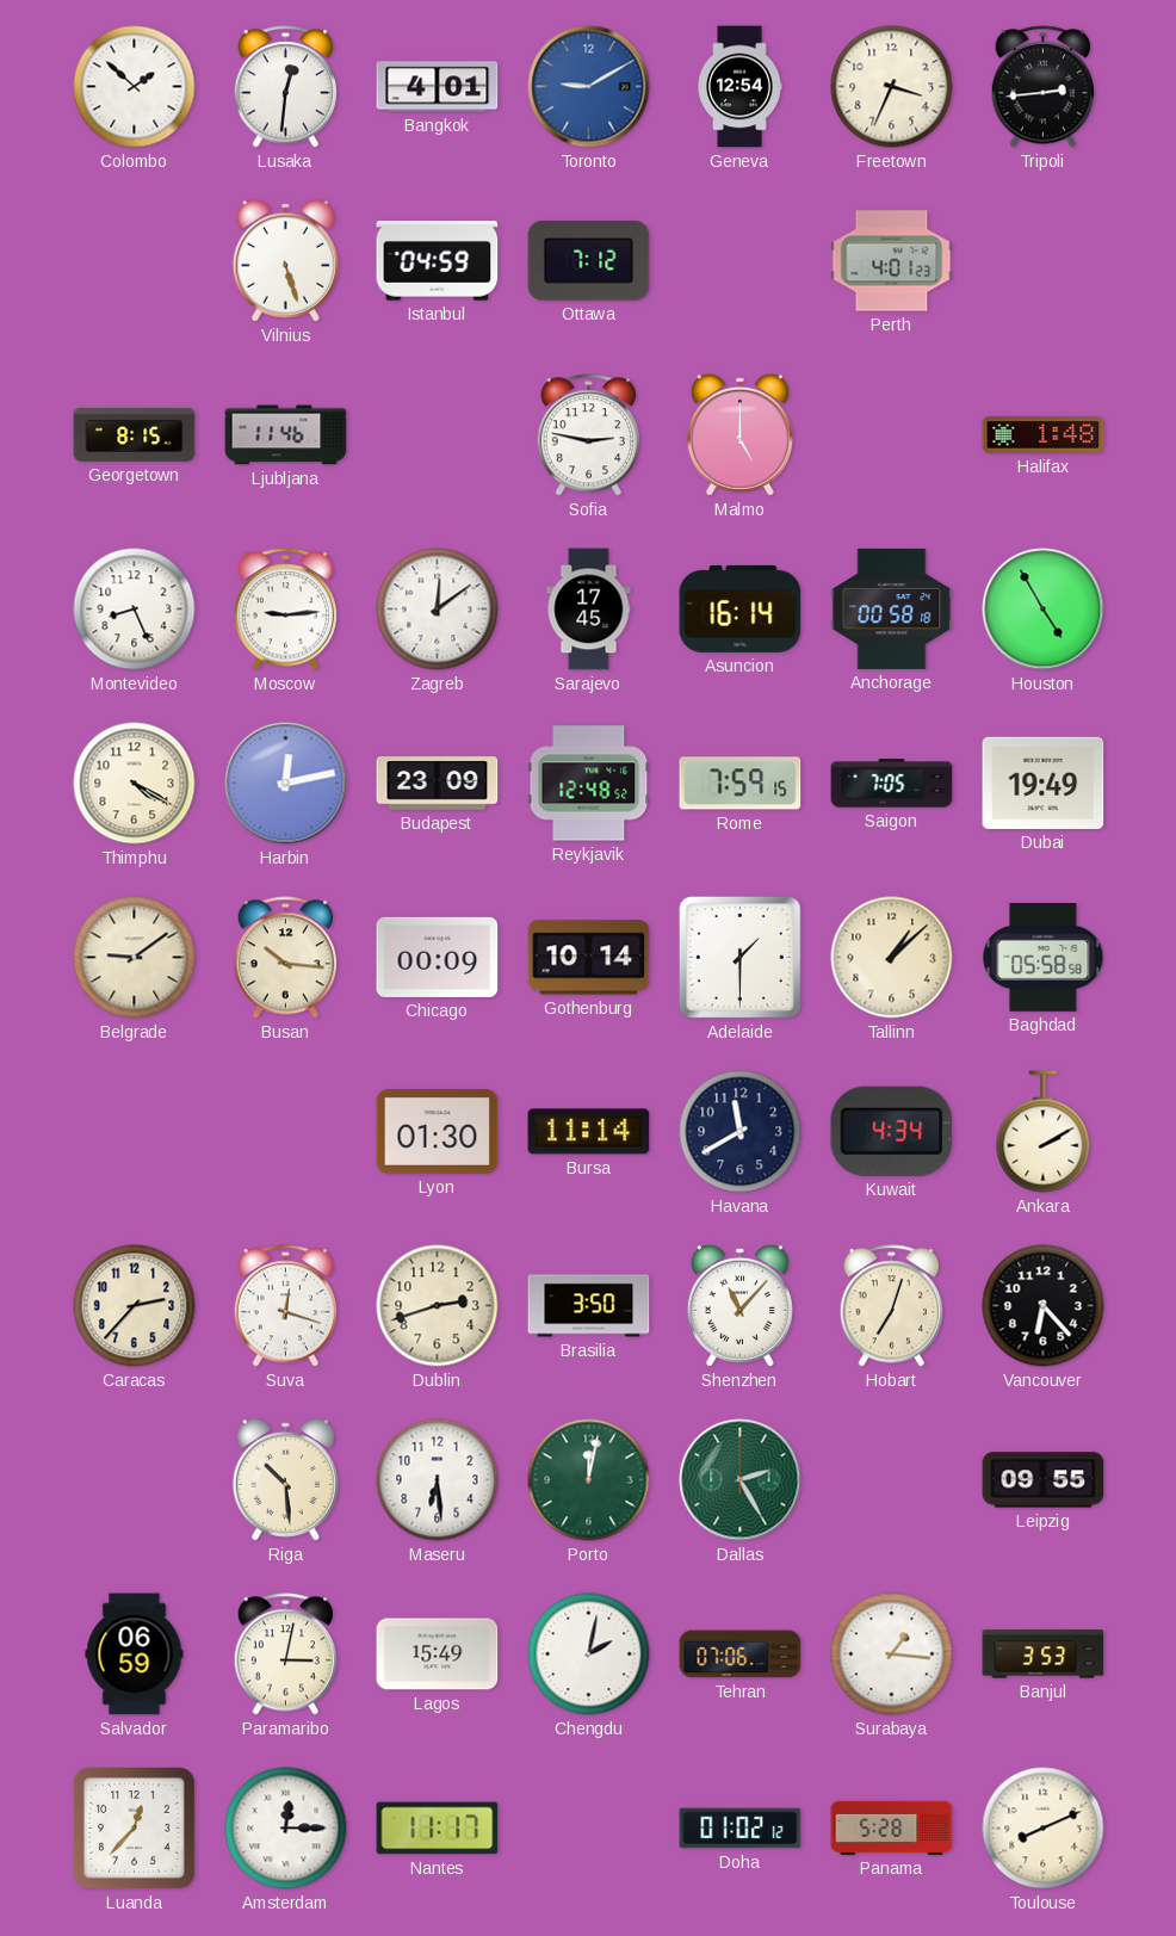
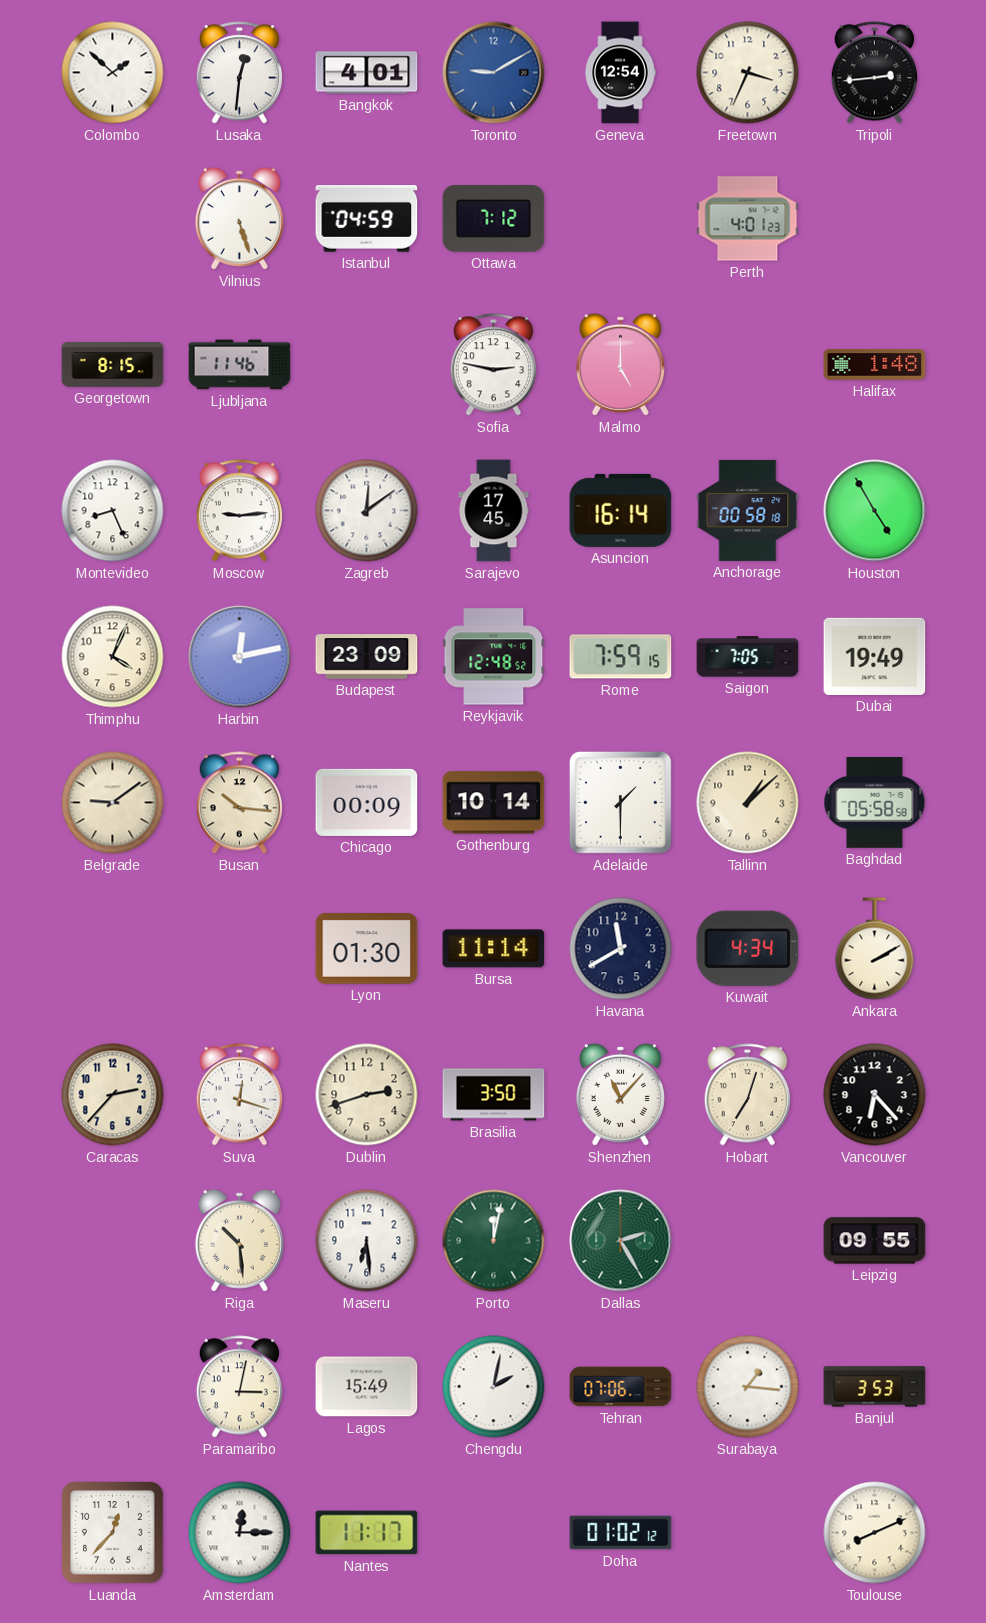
Thimphu: 4:20 -> 4:04
Salvador: 06:59 -> none
Panama: 5:28 -> none
